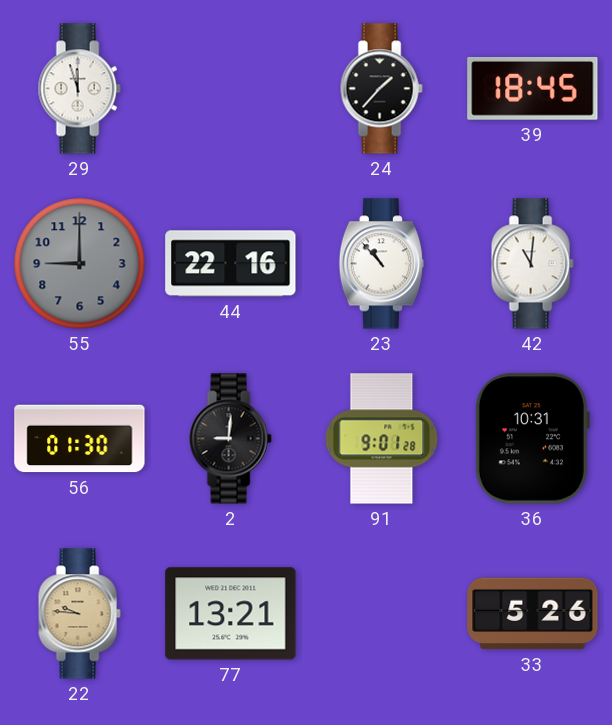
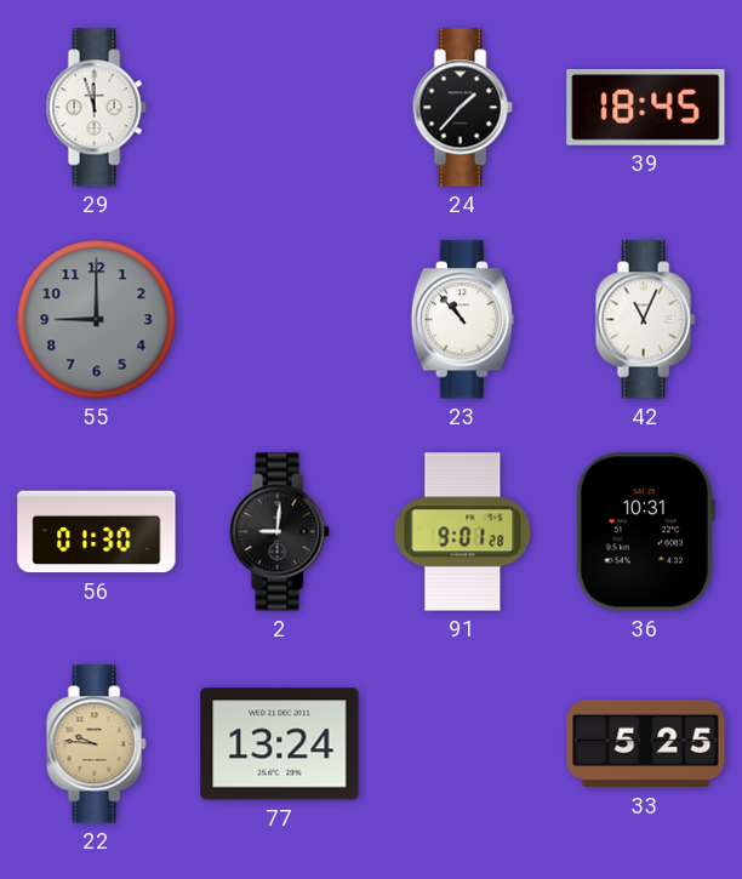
44: 22:16 -> none
42: 11:01 -> 11:04
77: 13:21 -> 13:24
33: 5:26 -> 5:25
